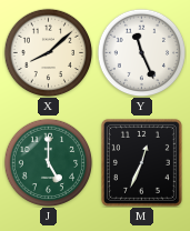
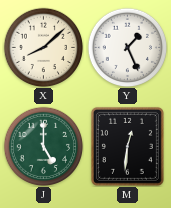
Y: 11:26 -> 1:26
M: 12:34 -> 12:31
